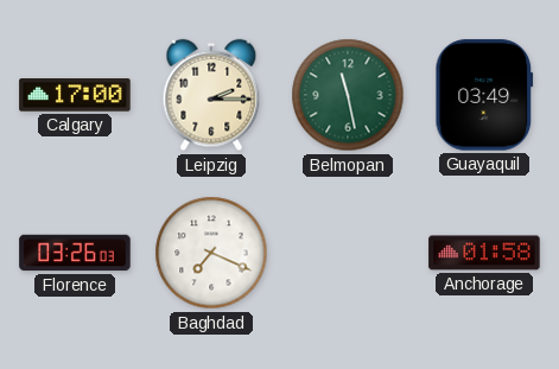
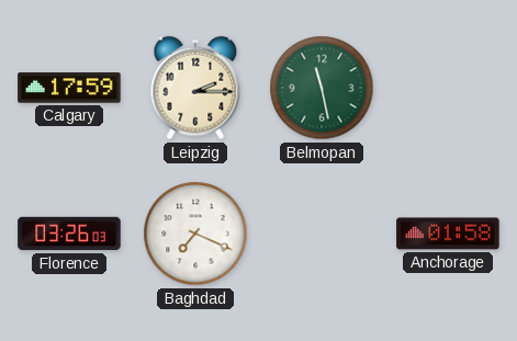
Calgary: 17:00 -> 17:59
Guayaquil: 03:49 -> none
